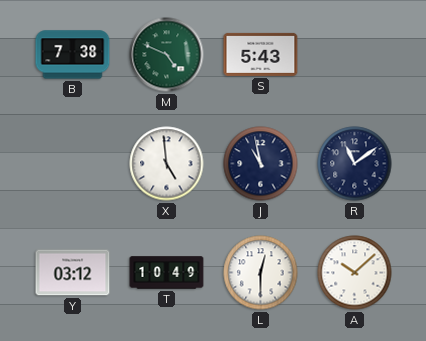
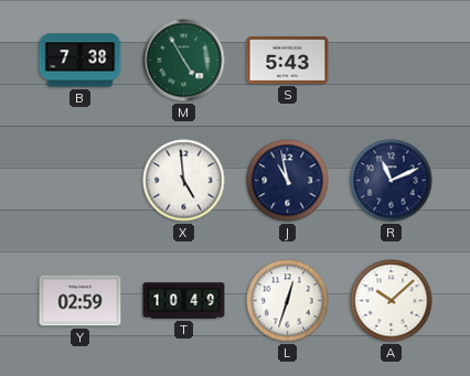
M: 4:49 -> 4:55
R: 11:09 -> 11:11
Y: 03:12 -> 02:59
L: 12:30 -> 12:33
